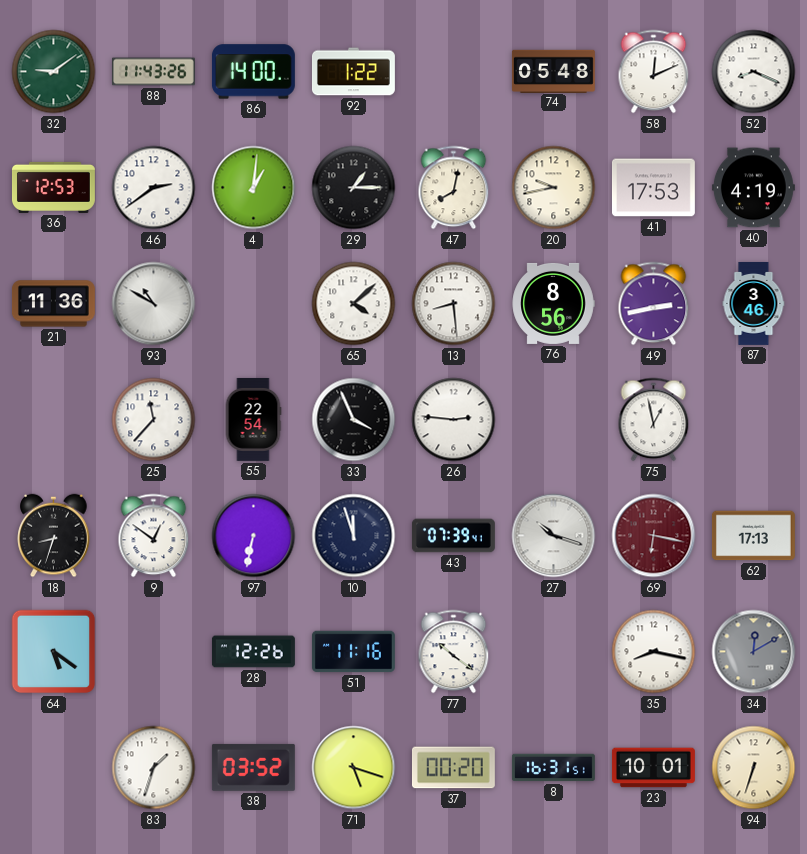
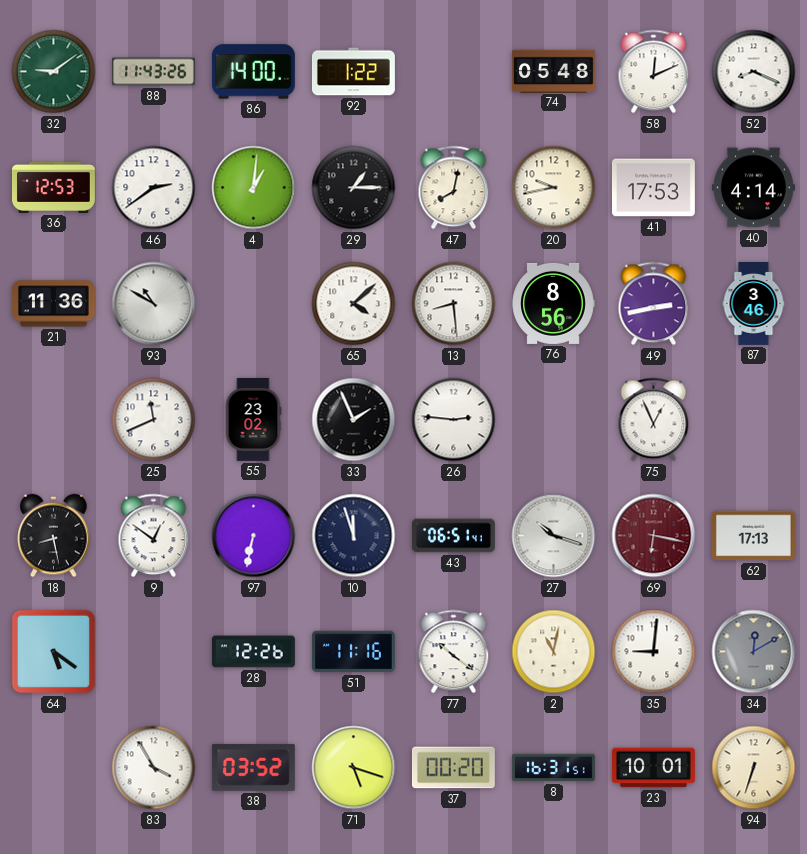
40: 4:19 -> 4:14
25: 11:37 -> 11:41
55: 22:54 -> 23:02
33: 3:56 -> 1:56
75: 12:58 -> 12:56
18: 8:33 -> 8:28
43: 07:39 -> 06:51
2: none -> 11:02
35: 8:17 -> 9:01
83: 1:33 -> 3:55
